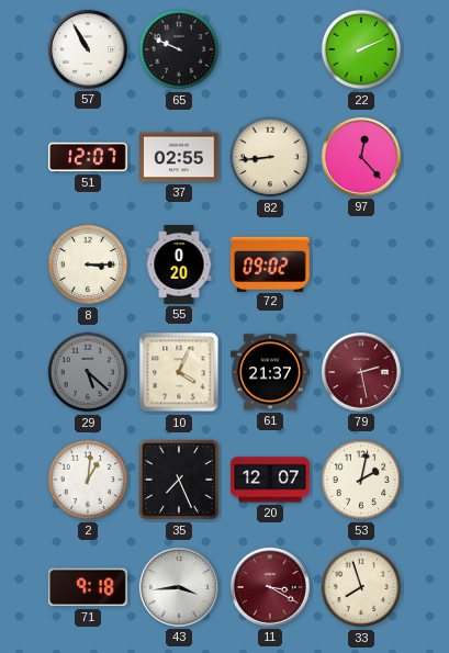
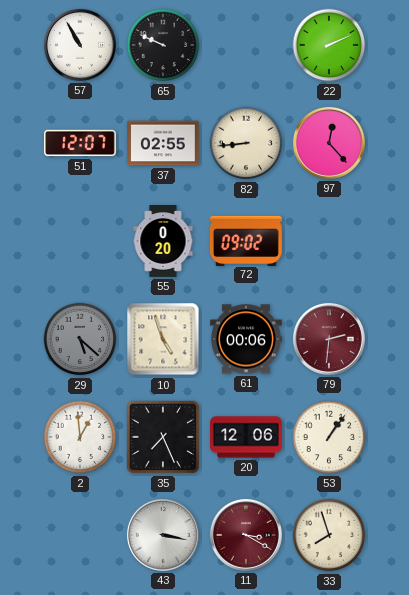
8: 3:15 -> none
10: 4:04 -> 4:57
61: 21:37 -> 00:06
79: 2:28 -> 2:31
2: 1:01 -> 12:59
20: 12:07 -> 12:06
53: 2:02 -> 1:06
71: 9:18 -> none
43: 3:44 -> 3:17
